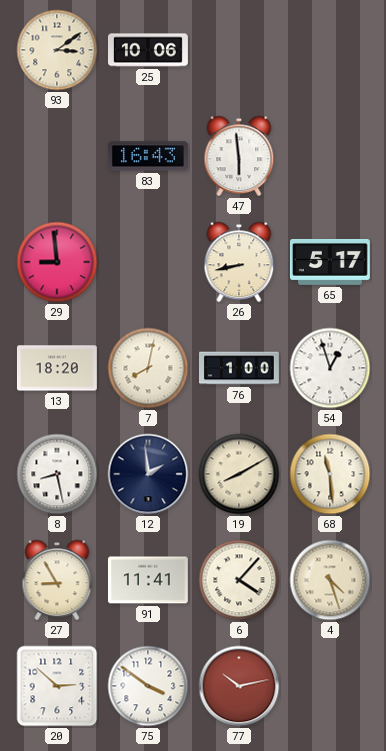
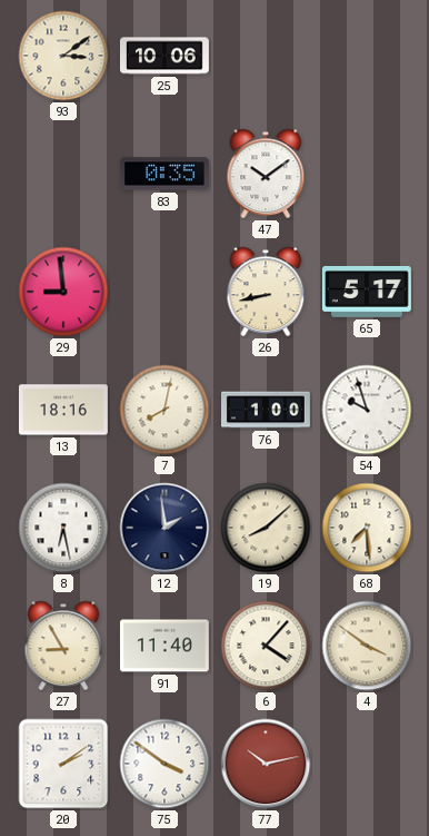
83: 16:43 -> 0:35
47: 5:59 -> 10:09
13: 18:20 -> 18:16
54: 12:57 -> 9:57
8: 8:28 -> 6:28
19: 8:10 -> 8:08
68: 11:29 -> 7:29
91: 11:41 -> 11:40
4: 4:27 -> 3:51
20: 2:52 -> 2:09
